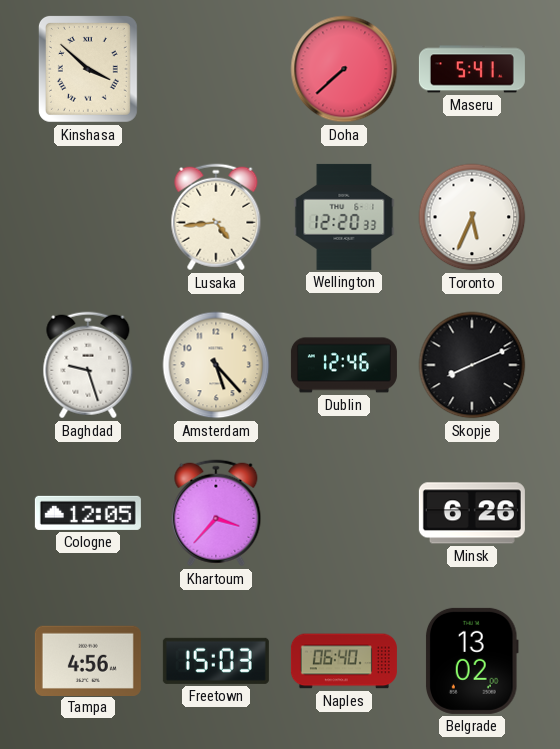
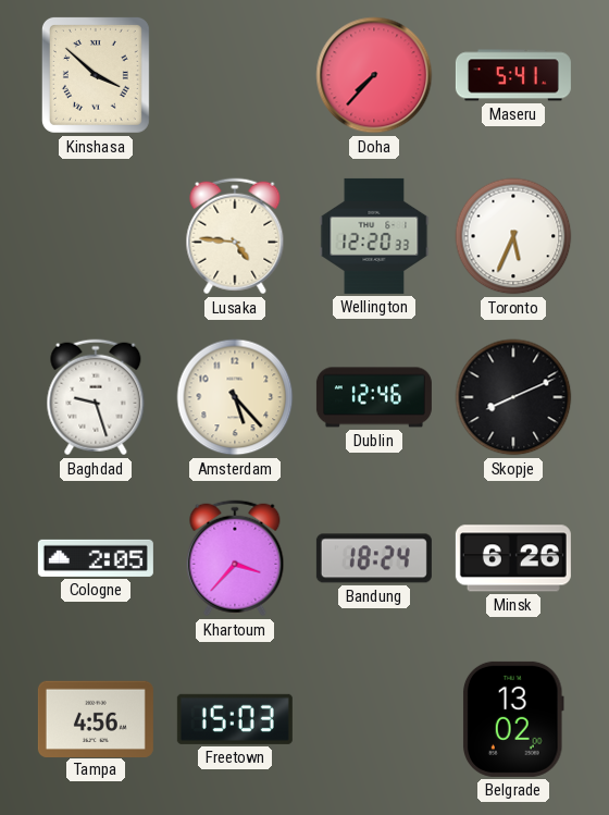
Doha: 7:38 -> 7:37
Lusaka: 4:44 -> 4:46
Cologne: 12:05 -> 2:05
Bandung: none -> 18:24
Naples: 06:40 -> none
